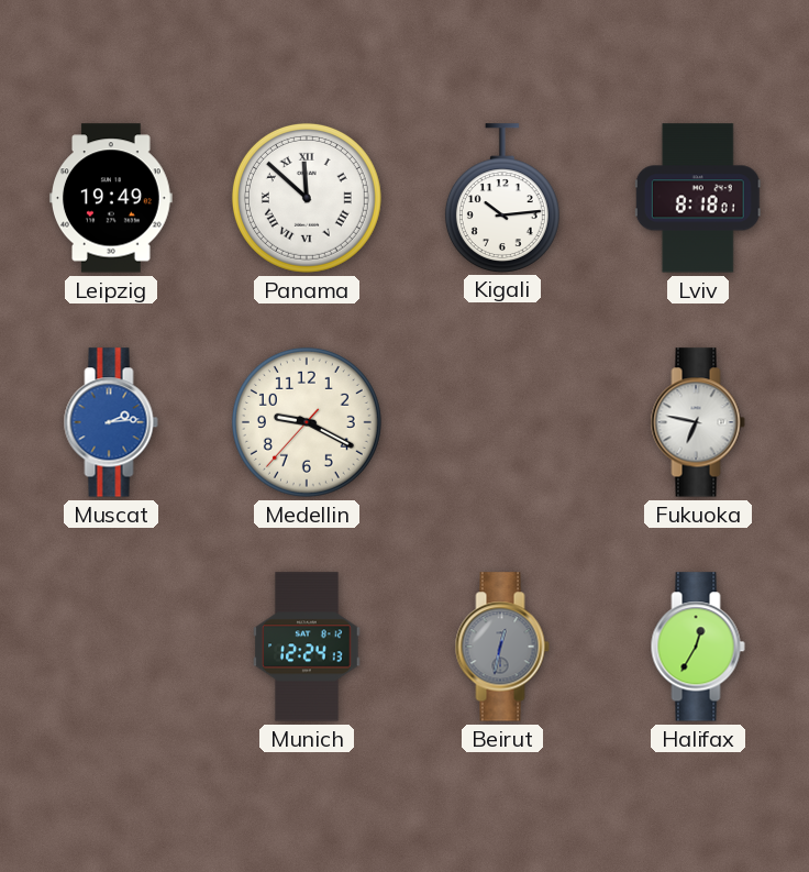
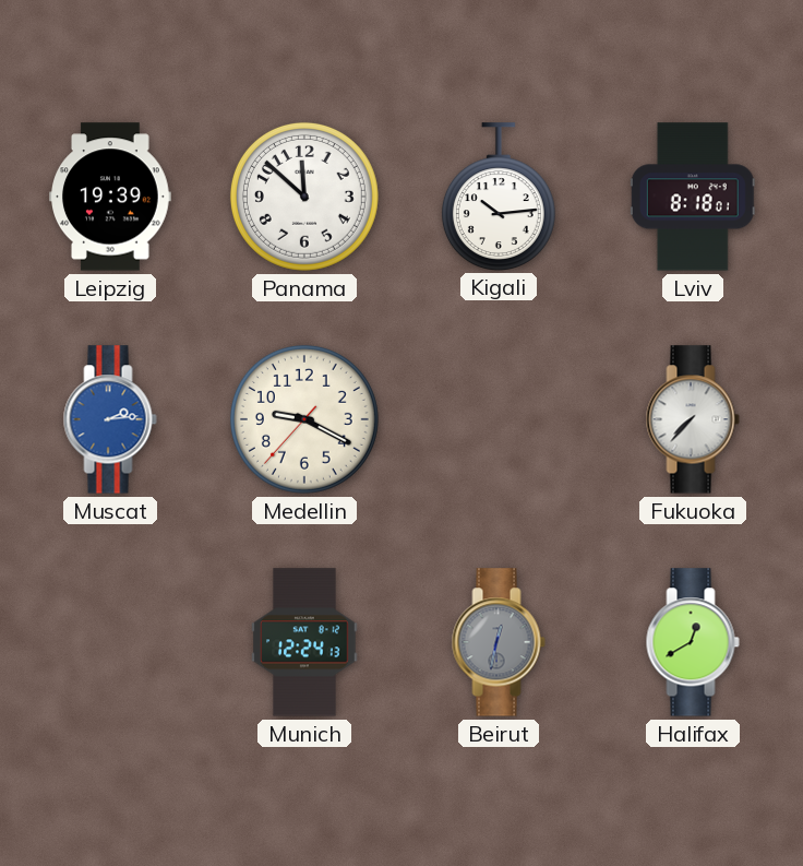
Leipzig: 19:49 -> 19:39
Panama numerals: Roman -> Arabic
Fukuoka: 6:47 -> 7:37
Halifax: 12:35 -> 12:40
